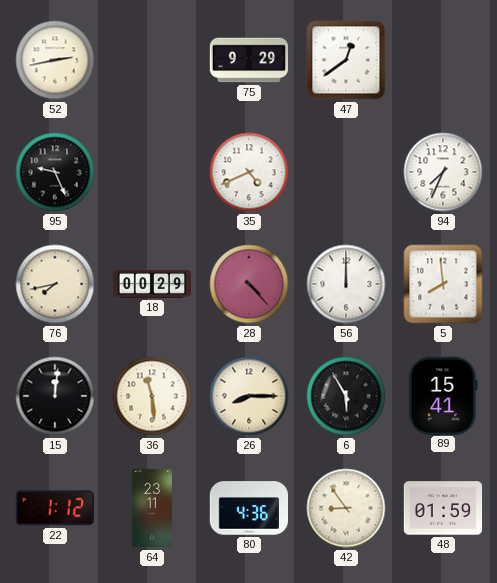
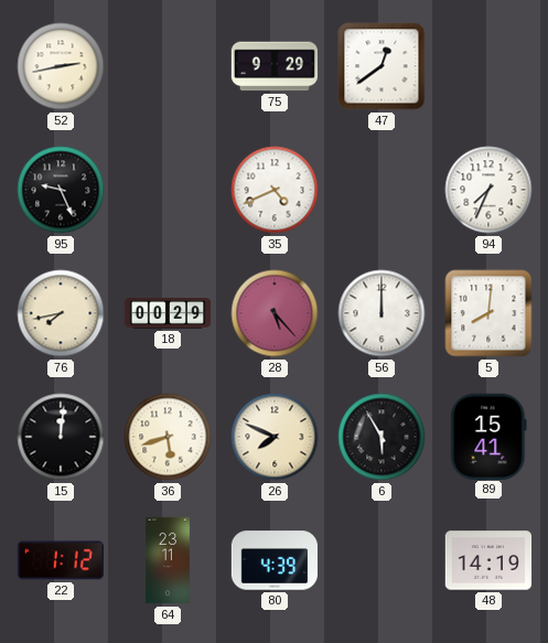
28: 4:23 -> 5:23
5: 7:59 -> 8:01
36: 11:29 -> 5:42
26: 8:15 -> 7:49
80: 4:36 -> 4:39
42: 8:54 -> none
48: 01:59 -> 14:19
